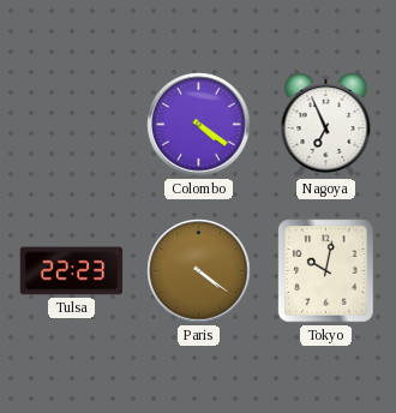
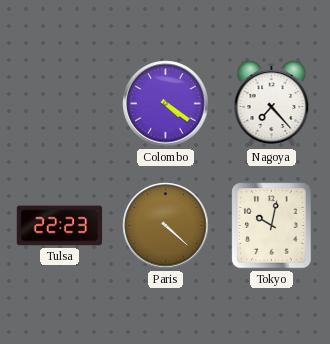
Nagoya: 6:56 -> 7:23
Paris: 4:21 -> 4:22
